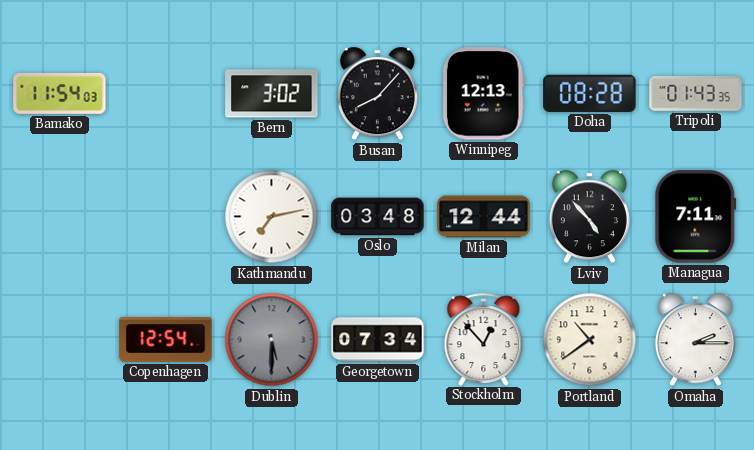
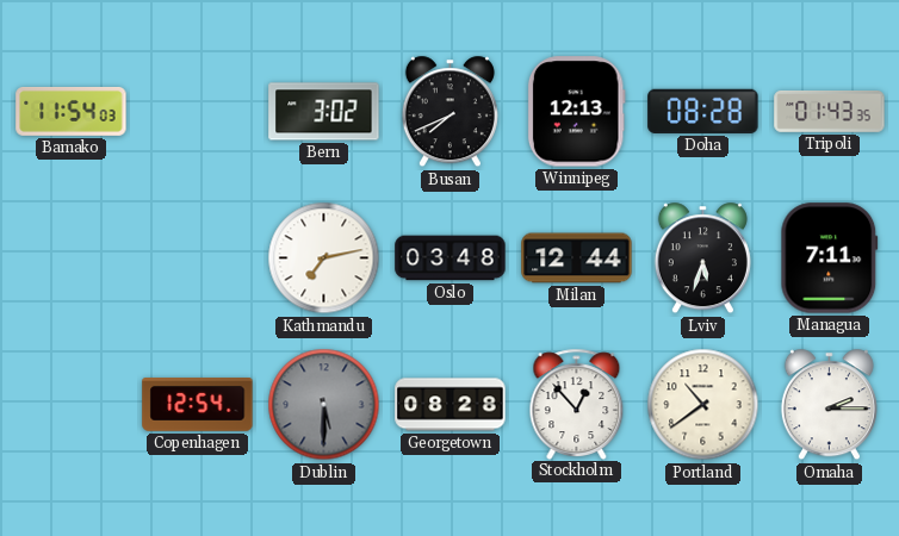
Busan: 8:07 -> 7:41
Lviv: 4:53 -> 5:33
Georgetown: 07:34 -> 08:28
